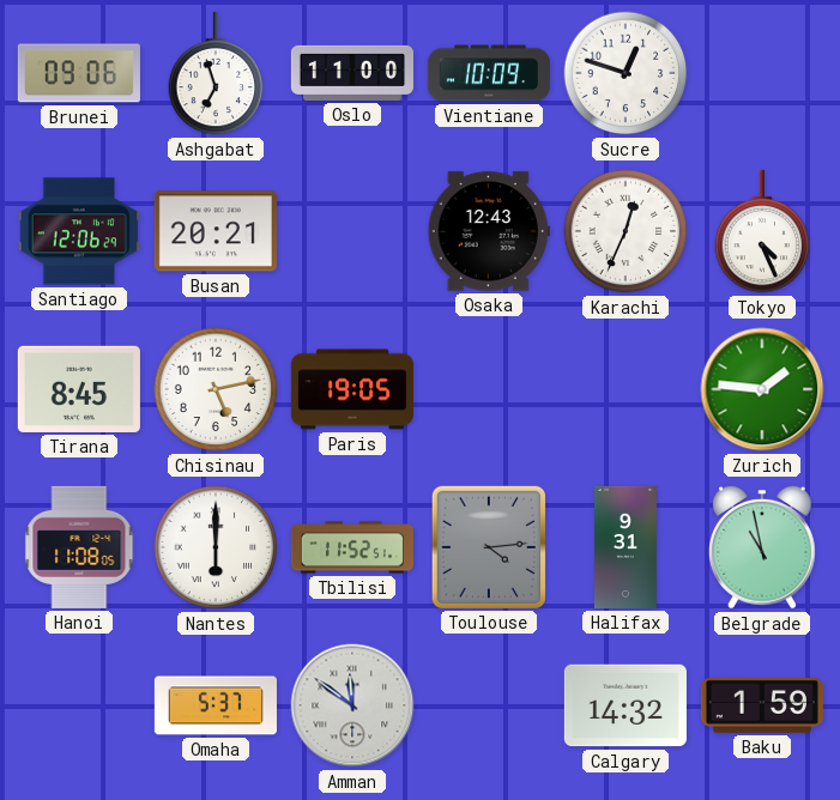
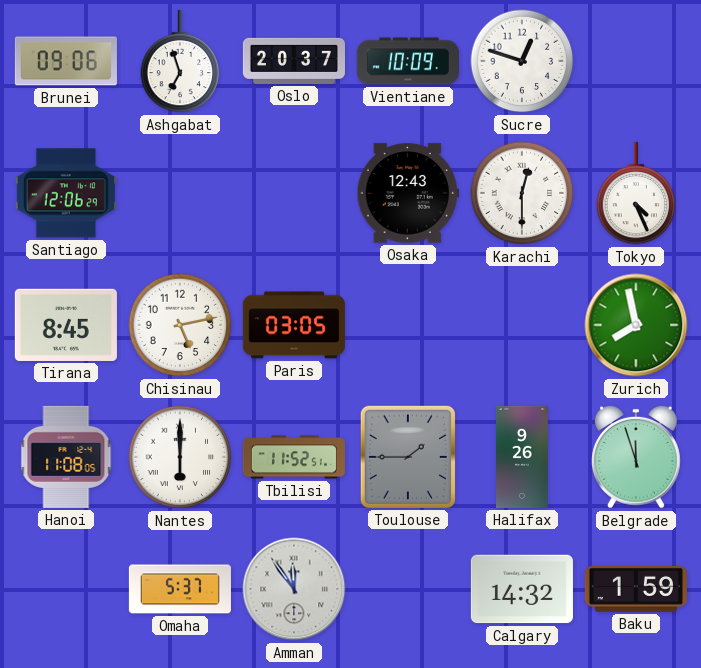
Oslo: 11:00 -> 20:37
Busan: 20:21 -> none
Karachi: 12:34 -> 12:30
Paris: 19:05 -> 03:05
Zurich: 1:46 -> 7:58
Toulouse: 4:14 -> 1:45
Halifax: 9:31 -> 9:26
Belgrade: 10:58 -> 11:57
Amman: 11:51 -> 11:54
